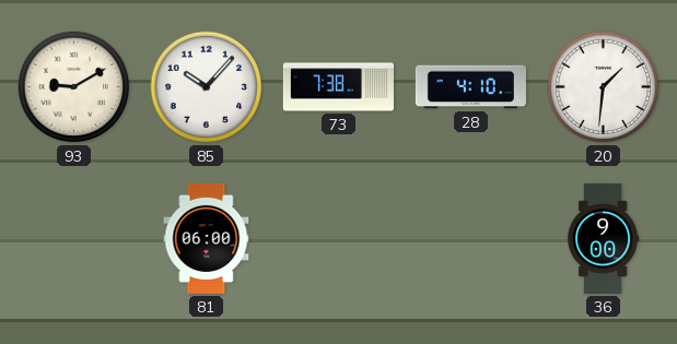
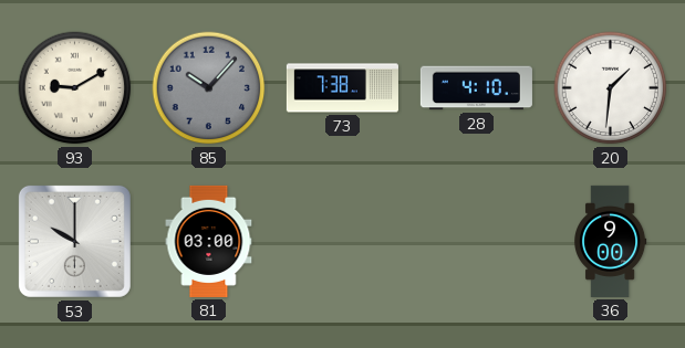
85 dial: white -> grey
53: none -> 10:00
81: 06:00 -> 03:00
